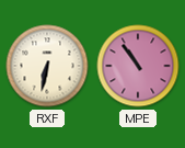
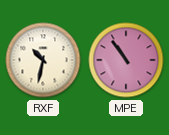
RXF: 6:32 -> 10:32
